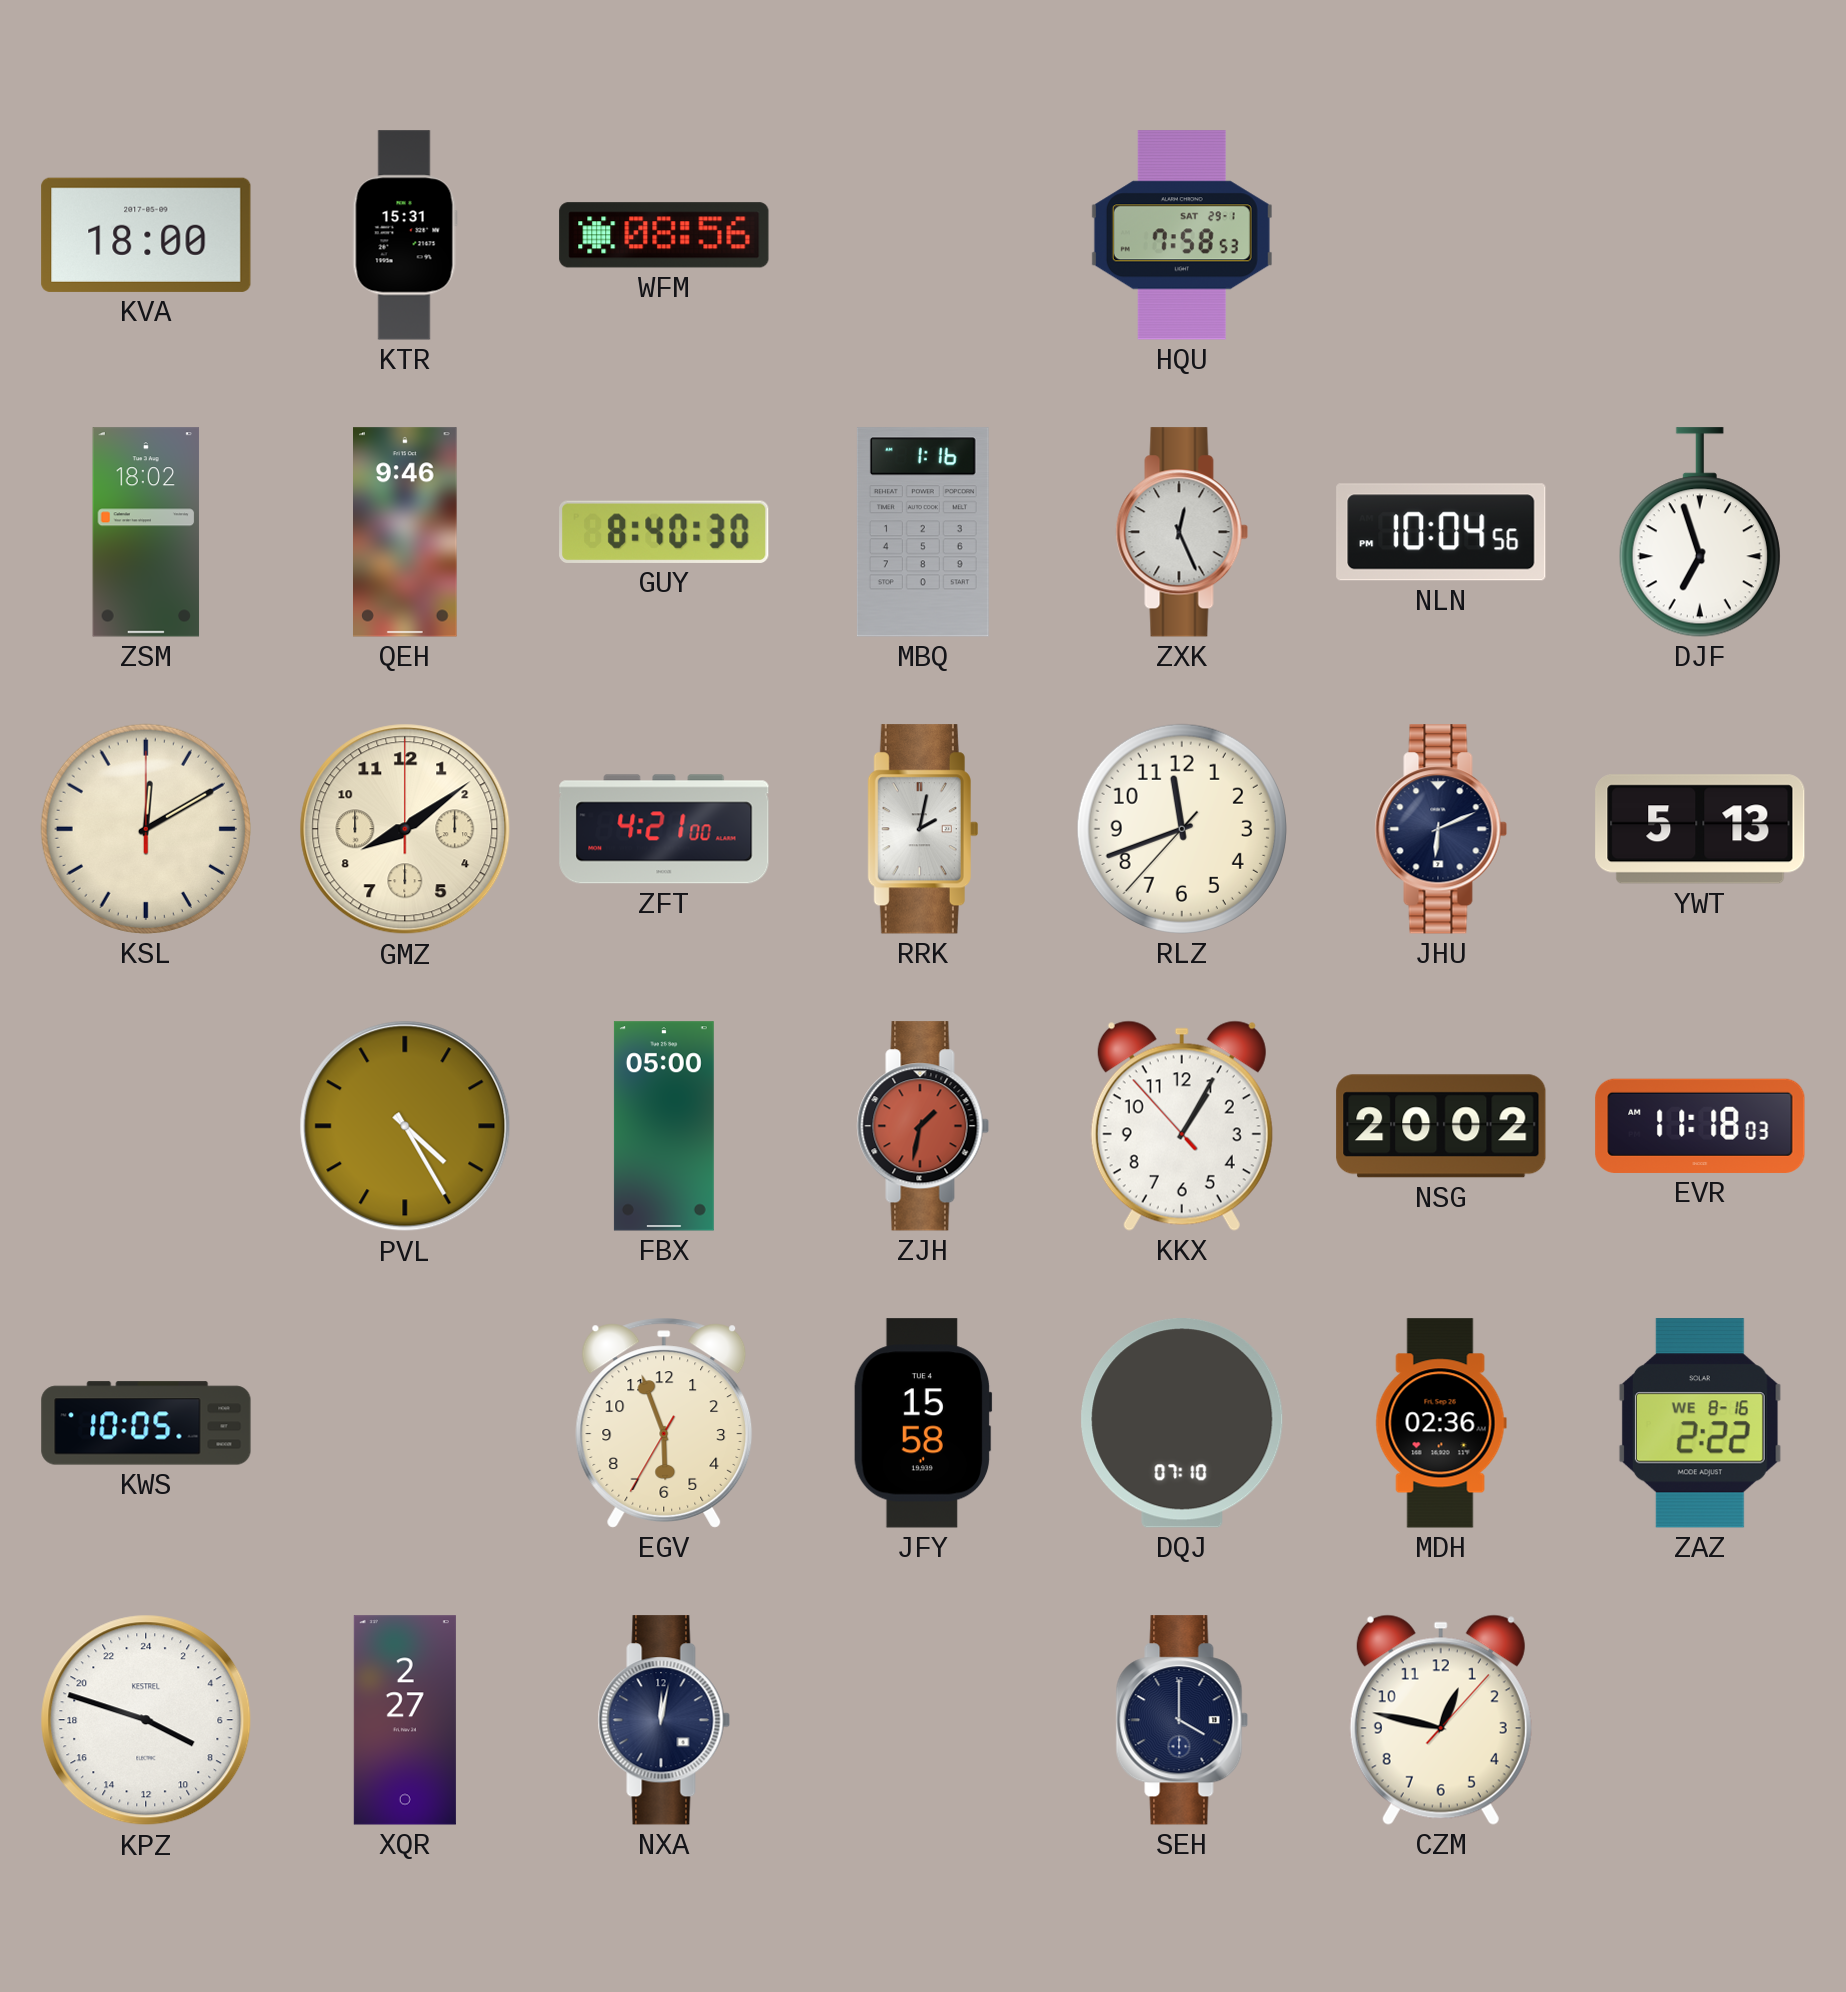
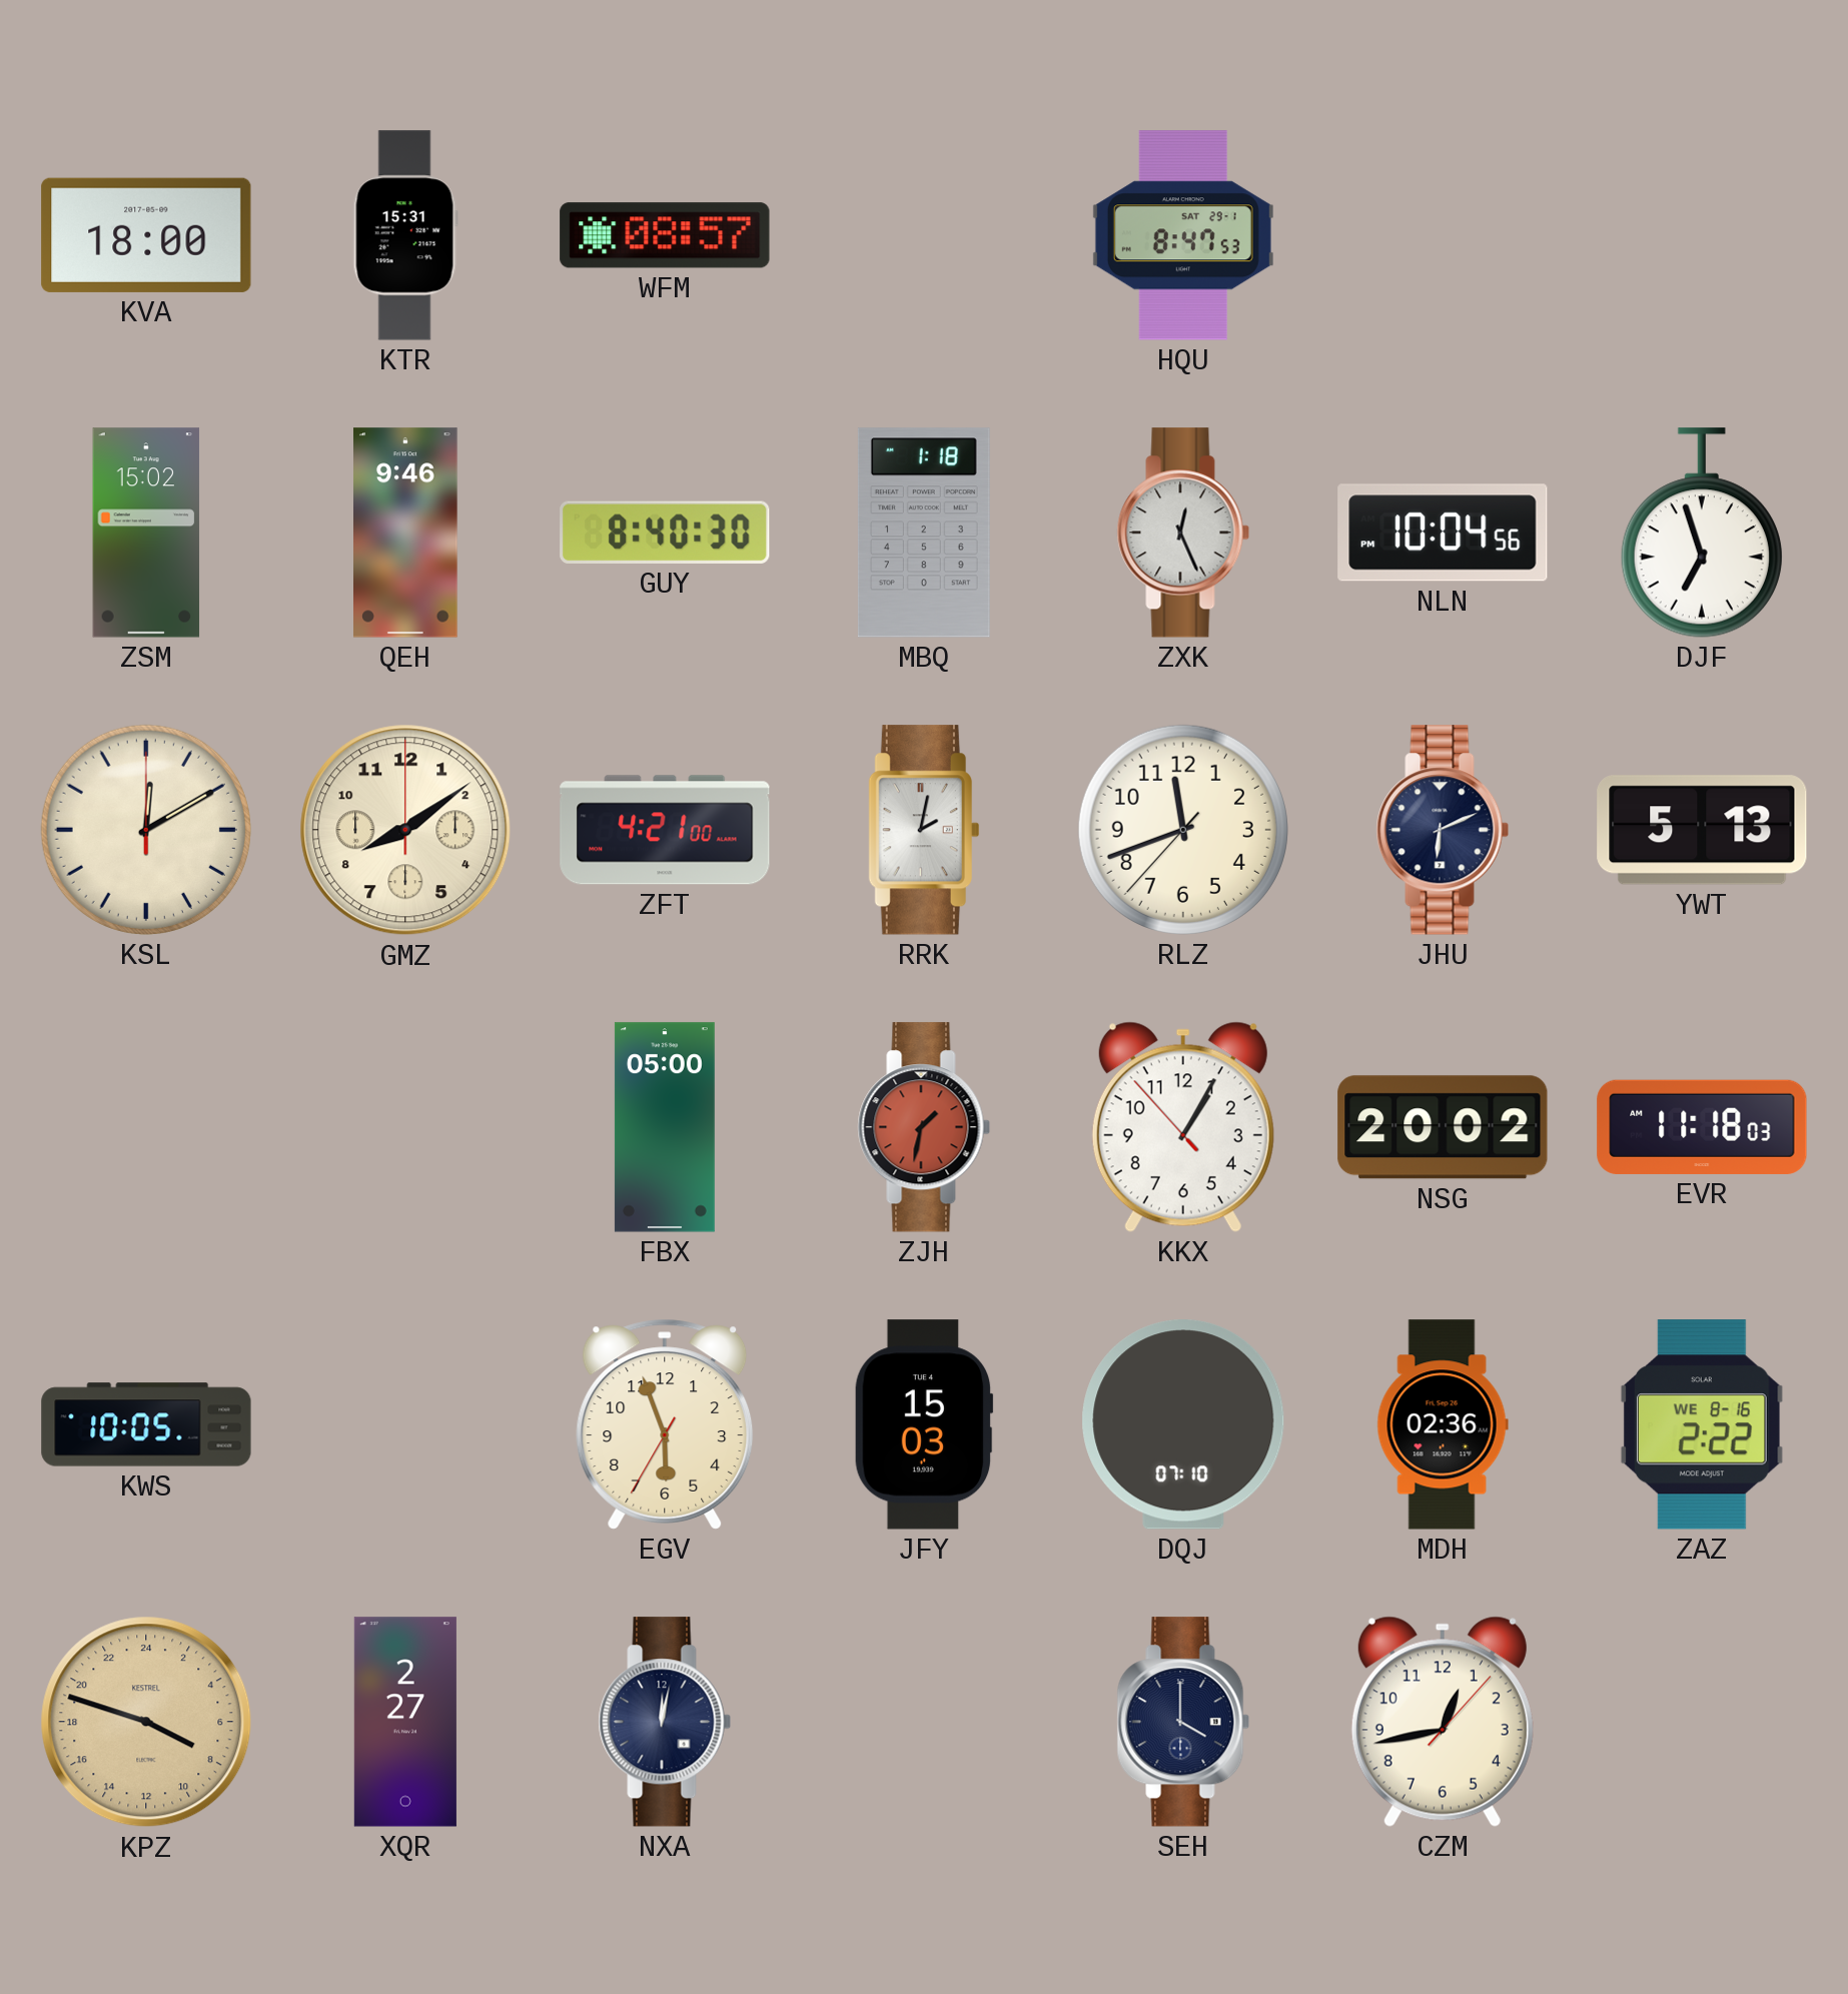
WFM: 08:56 -> 08:57
HQU: 7:58 -> 8:47
ZSM: 18:02 -> 15:02
MBQ: 1:16 -> 1:18
PVL: 4:25 -> none
JFY: 15:58 -> 15:03
KPZ dial: white -> champagne
CZM: 12:47 -> 12:43
